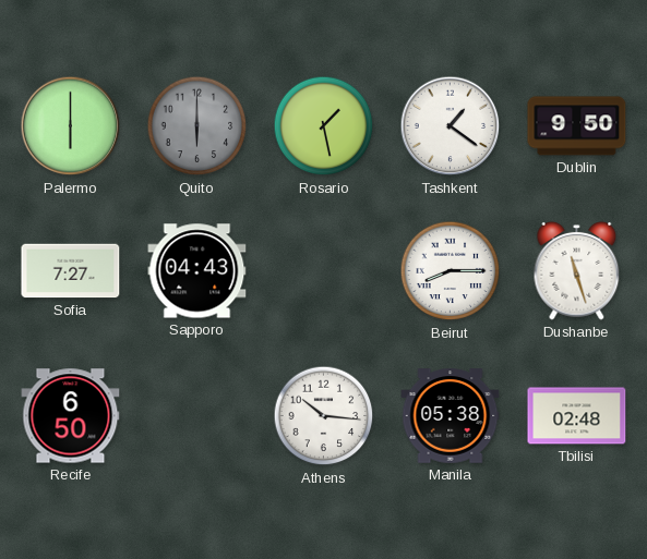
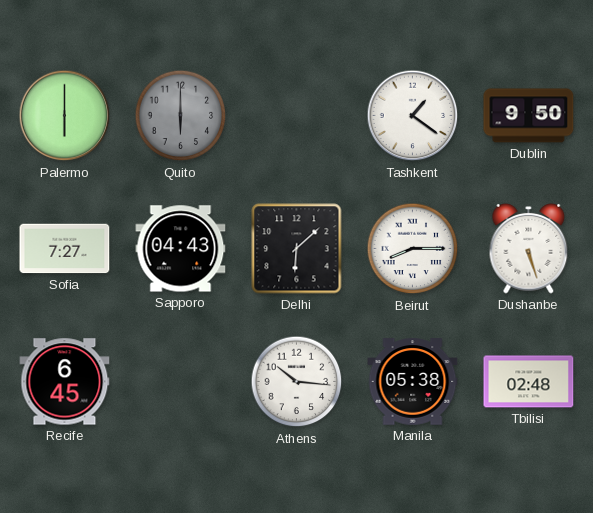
Rosario: 1:28 -> none
Delhi: none -> 6:08
Dushanbe: 11:27 -> 5:27
Recife: 6:50 -> 6:45
